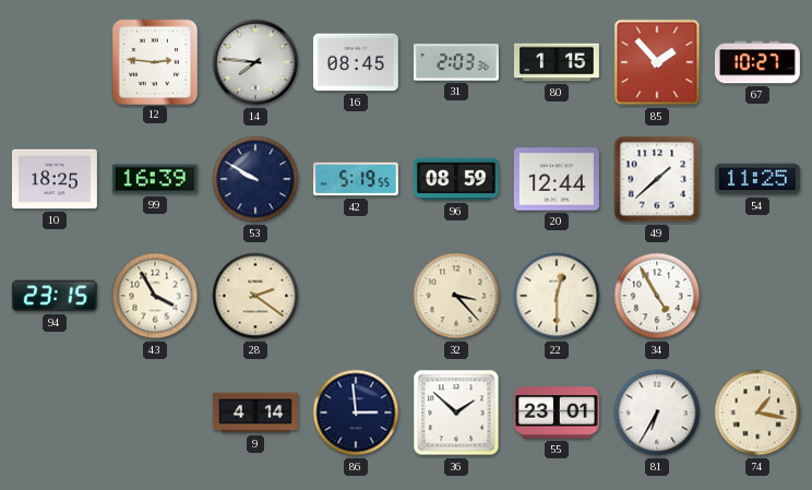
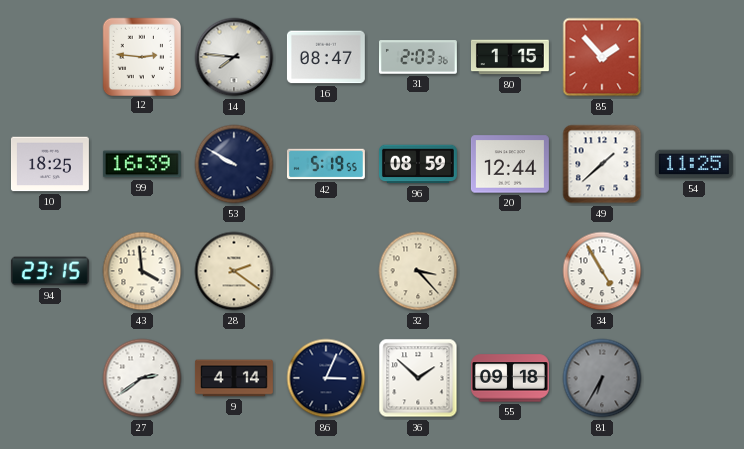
16: 08:45 -> 08:47
67: 10:27 -> none
43: 3:55 -> 3:59
22: 12:30 -> none
27: none -> 2:39
86: 2:59 -> 3:04
55: 23:01 -> 09:18
81 dial: white -> grey
74: 1:17 -> none
